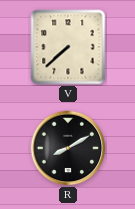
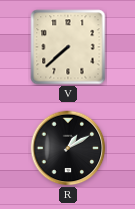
R: 8:10 -> 1:10
